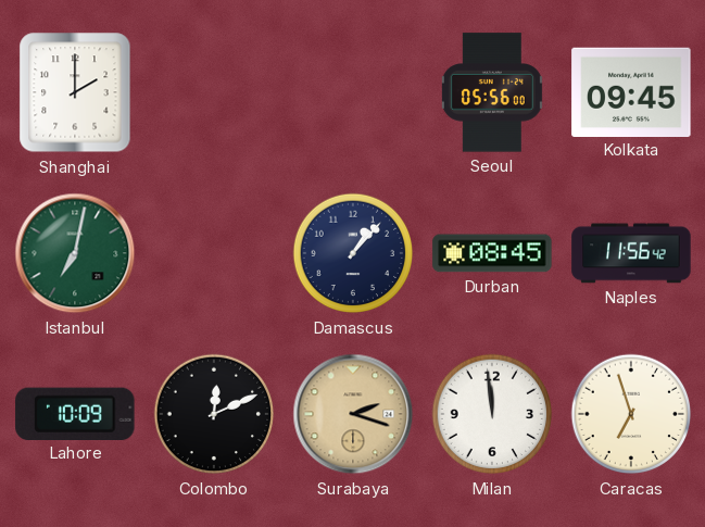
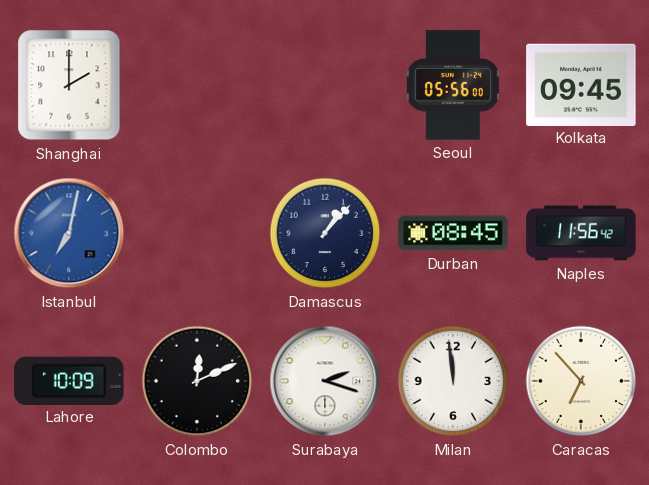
Istanbul dial: green -> blue
Surabaya dial: champagne -> white
Caracas: 6:57 -> 6:53
